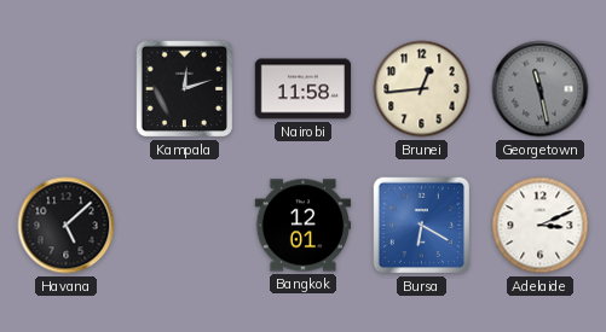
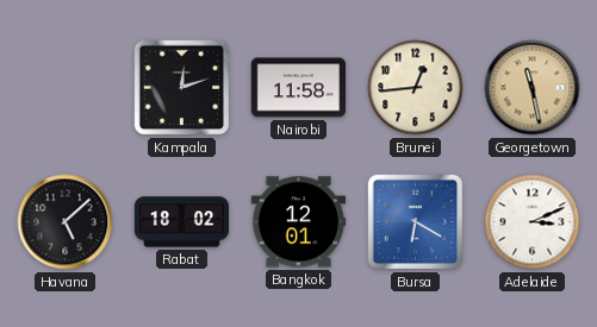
Georgetown dial: grey -> champagne
Rabat: none -> 18:02
